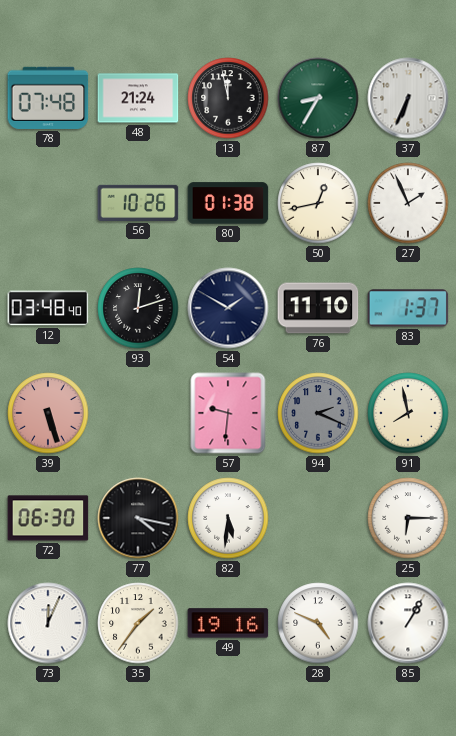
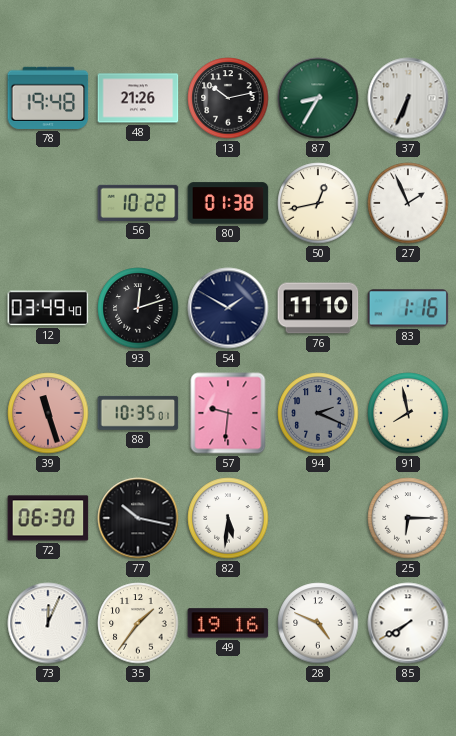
78: 07:48 -> 19:48
48: 21:24 -> 21:26
13: 11:58 -> 10:13
56: 10:26 -> 10:22
12: 03:48 -> 03:49
83: 1:37 -> 1:16
39: 5:27 -> 11:27
88: none -> 10:35
77: 4:17 -> 10:17
85: 1:05 -> 7:40
